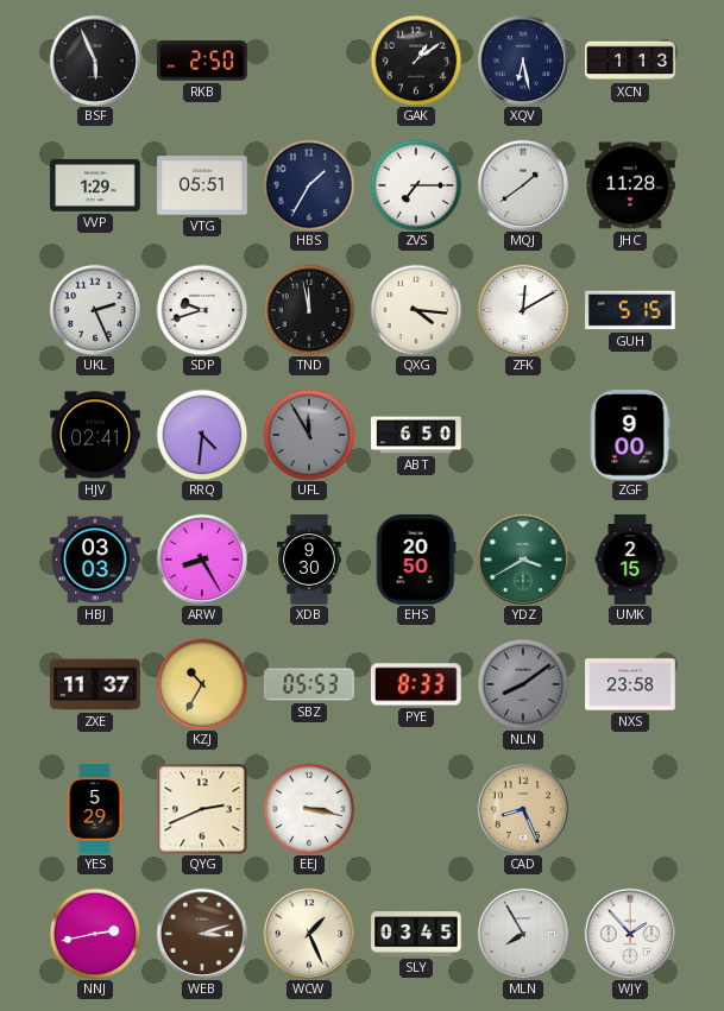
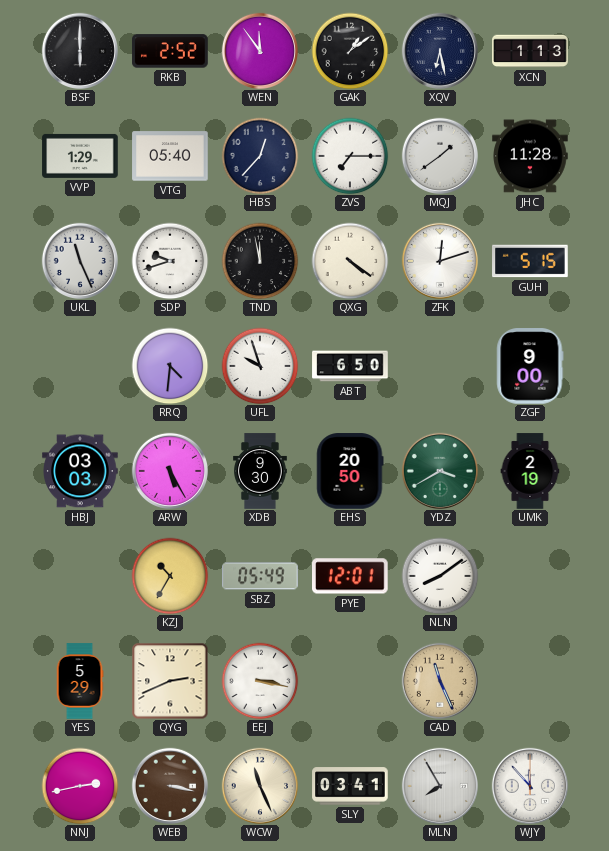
BSF: 5:56 -> 6:00
RKB: 2:50 -> 2:52
WEN: none -> 11:54
VTG: 05:51 -> 05:40
HBS: 1:35 -> 12:37
UKL: 2:26 -> 11:26
QXG: 4:16 -> 4:21
ZFK: 12:10 -> 12:12
HJV: 02:41 -> none
UFL: 11:55 -> 9:57
UFL dial: grey -> white
ARW: 8:25 -> 5:25
UMK: 2:15 -> 2:19
ZXE: 11:37 -> none
SBZ: 05:53 -> 05:49
PYE: 8:33 -> 12:01
NLN dial: grey -> white
NXS: 23:58 -> none
CAD: 8:26 -> 11:26
WEB: 3:12 -> 3:17
WCW: 1:26 -> 11:26
SLY: 03:45 -> 03:41
WJY: 1:53 -> 11:53
